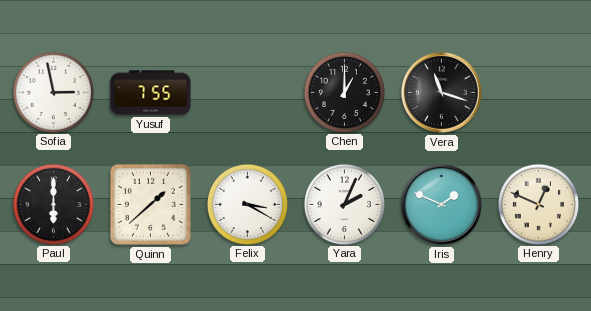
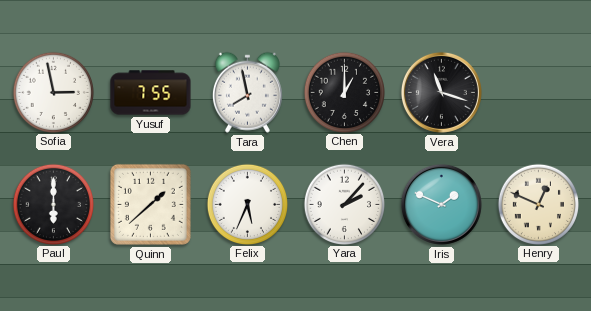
Tara: none -> 7:58
Felix: 3:20 -> 5:34
Yara: 2:04 -> 2:07
